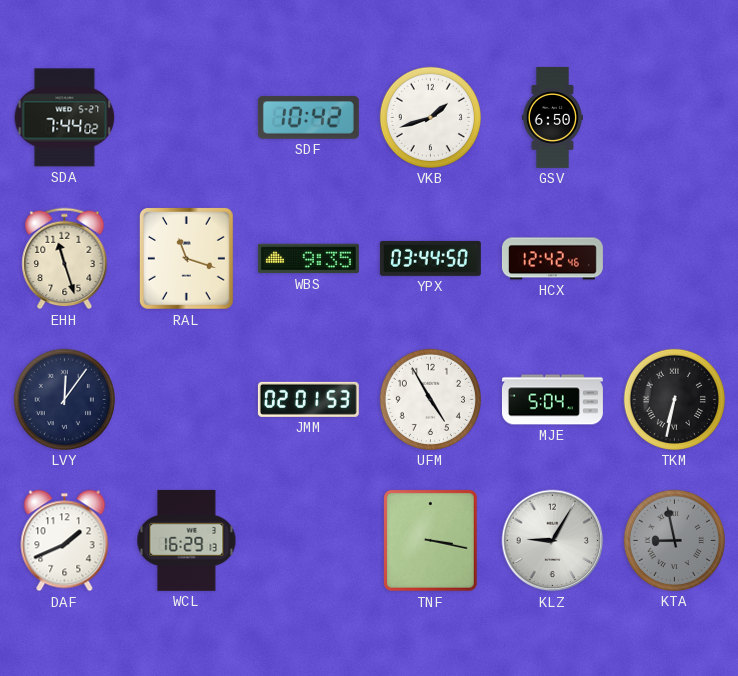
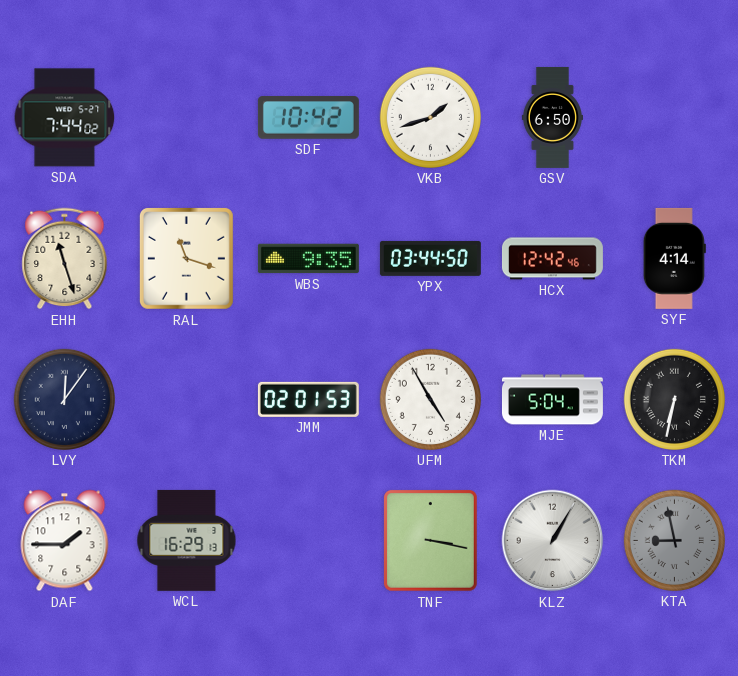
SYF: none -> 4:14
DAF: 1:41 -> 1:45
KLZ: 9:05 -> 1:05
